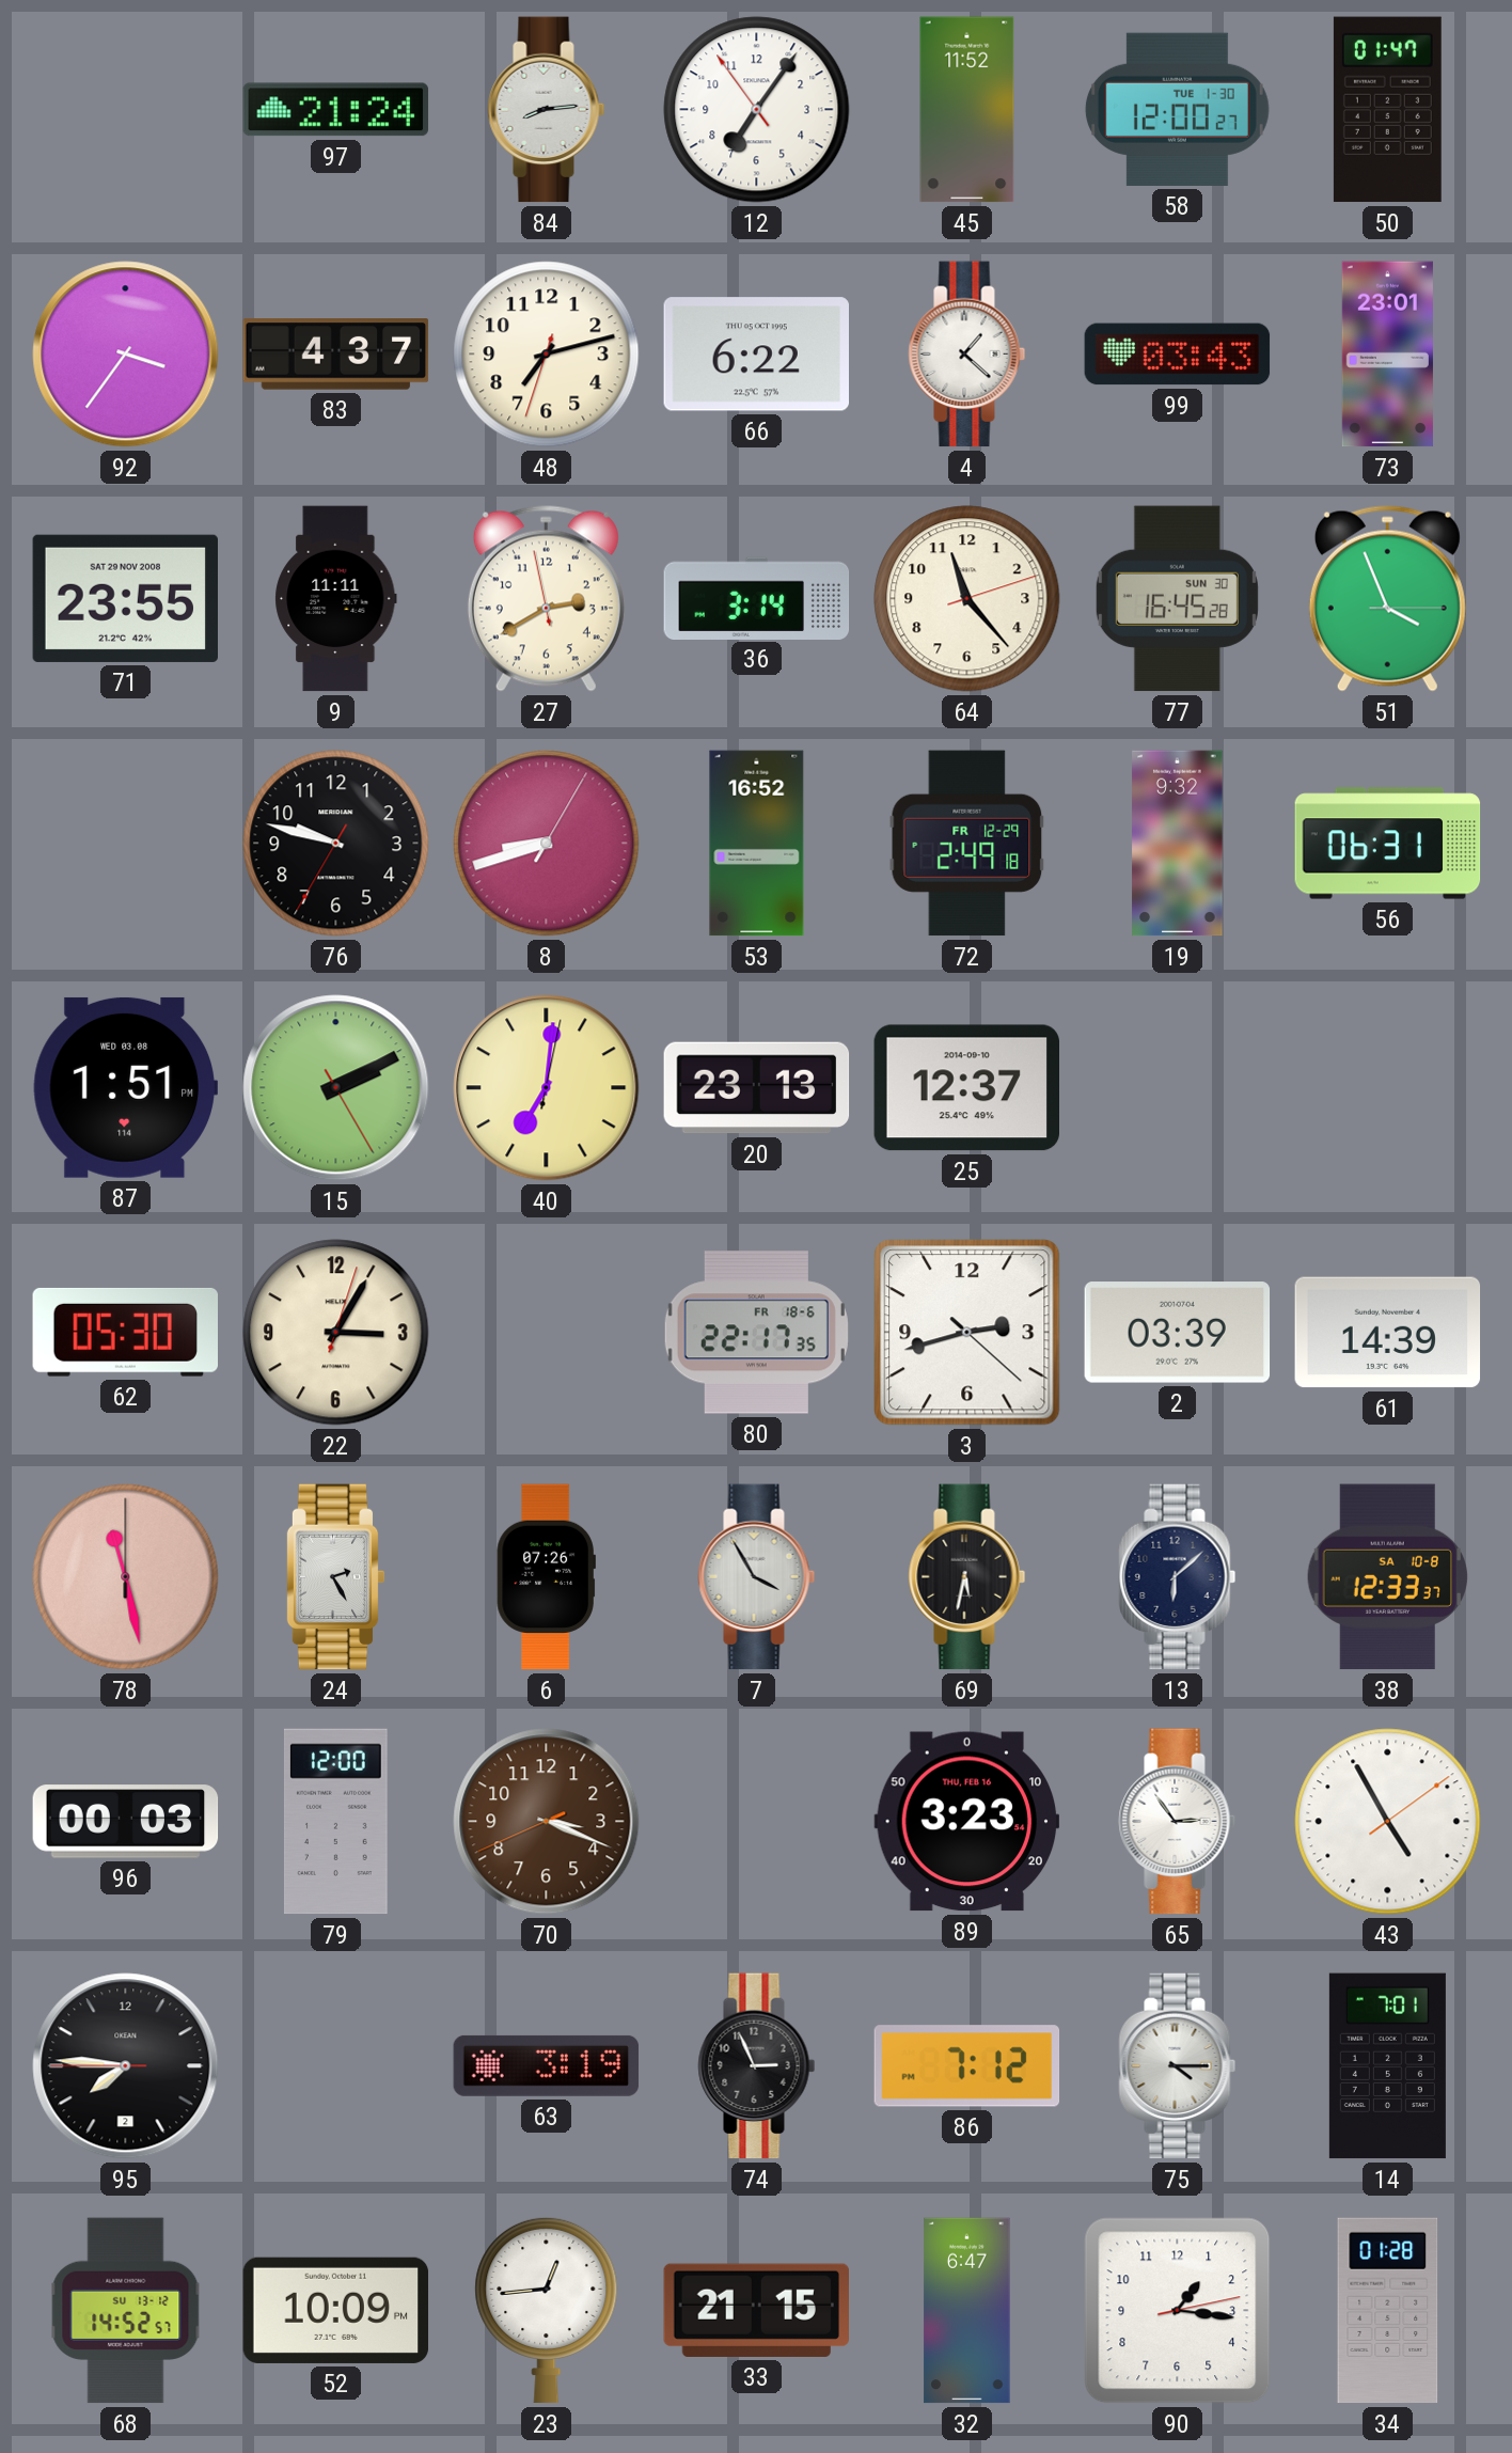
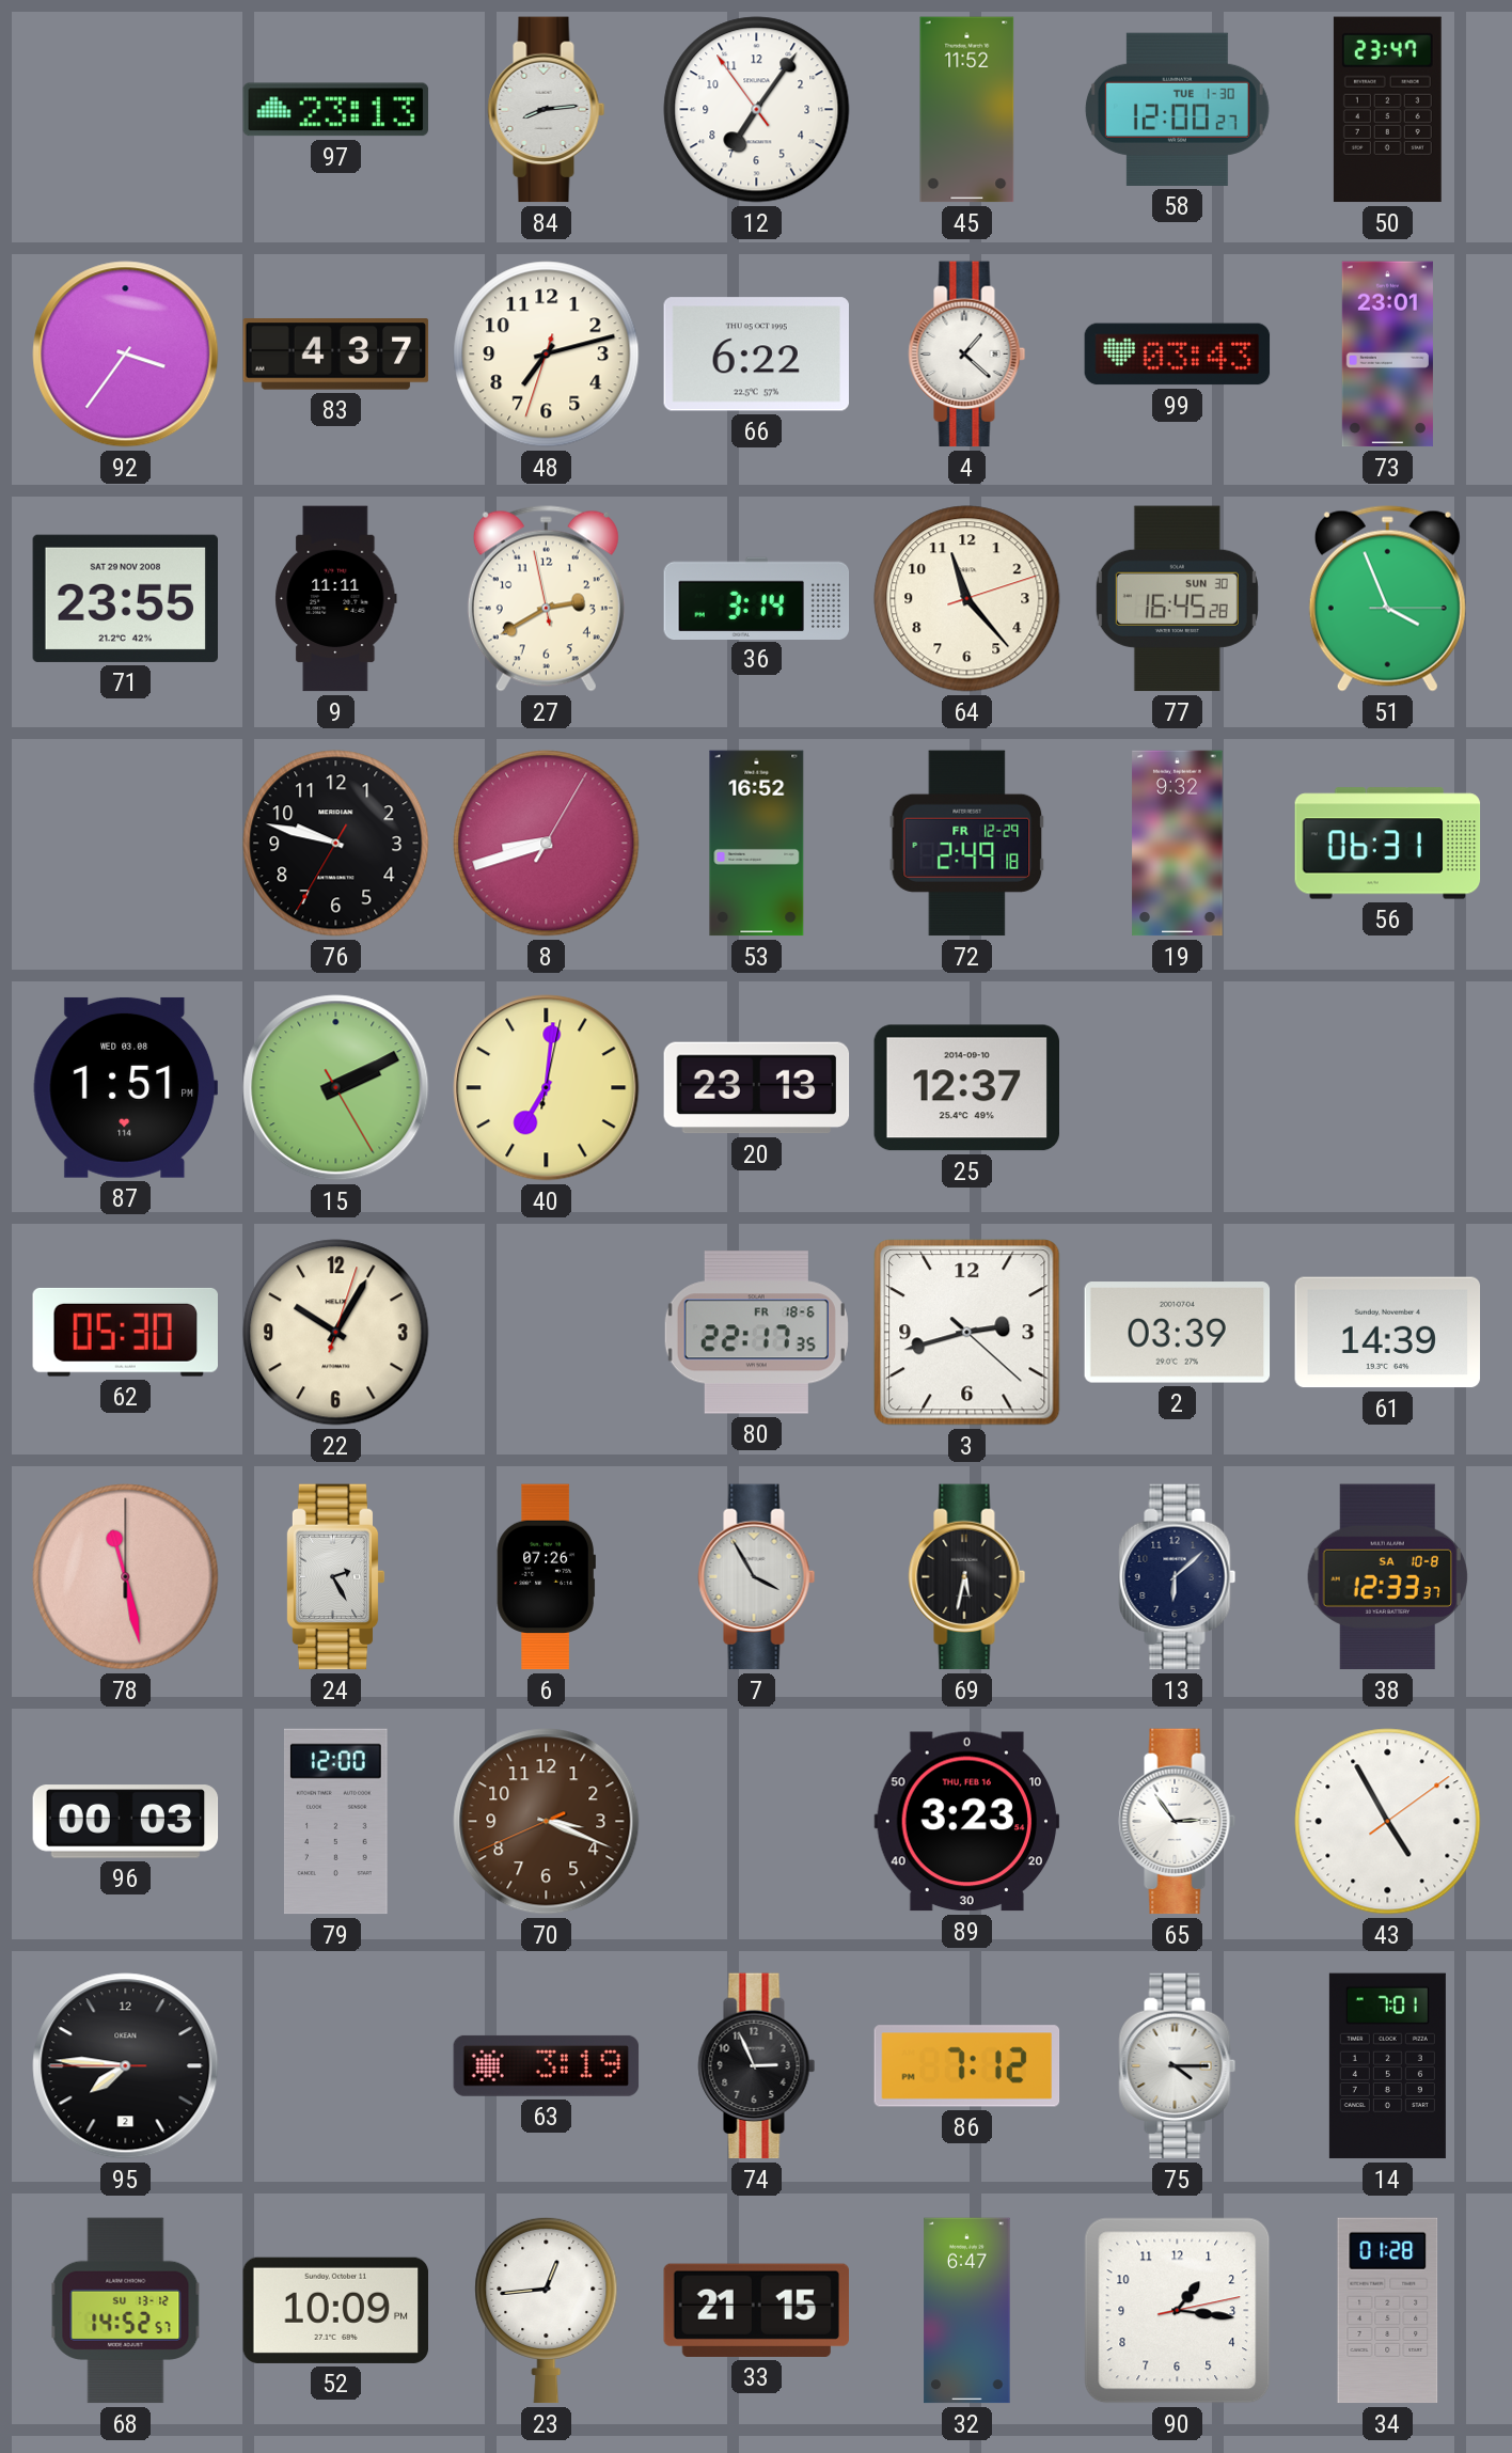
97: 21:24 -> 23:13
50: 01:47 -> 23:47
22: 3:05 -> 10:05
